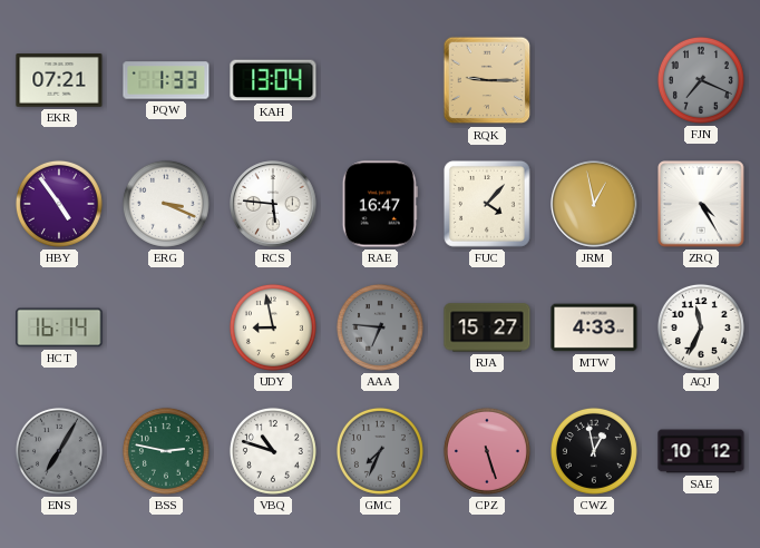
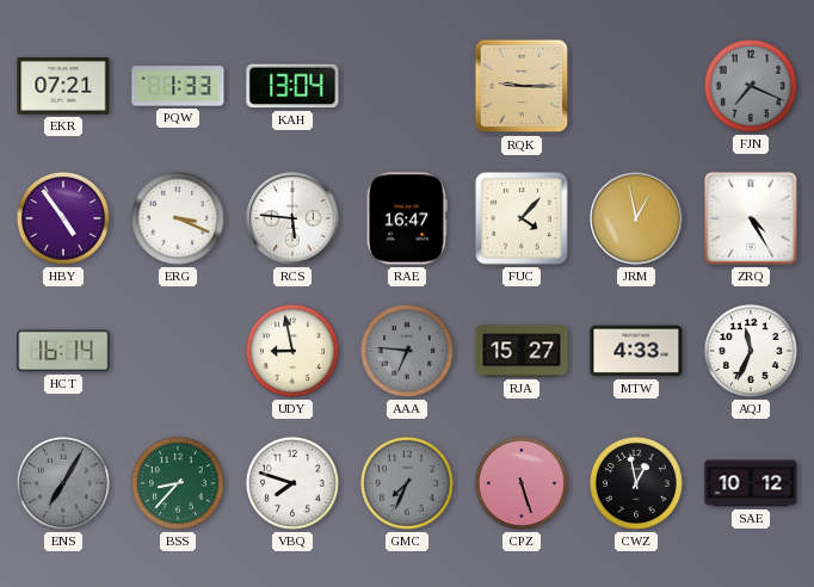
BSS: 2:47 -> 8:37
VBQ: 10:48 -> 7:48
